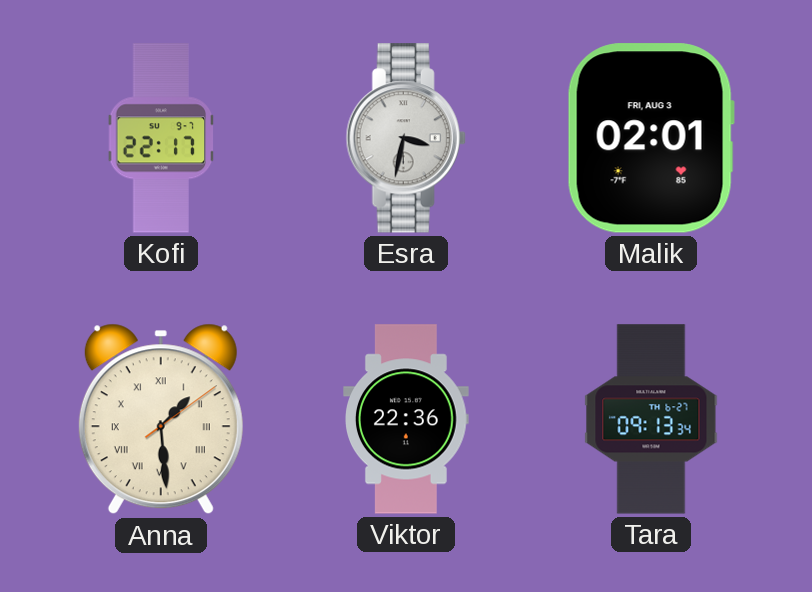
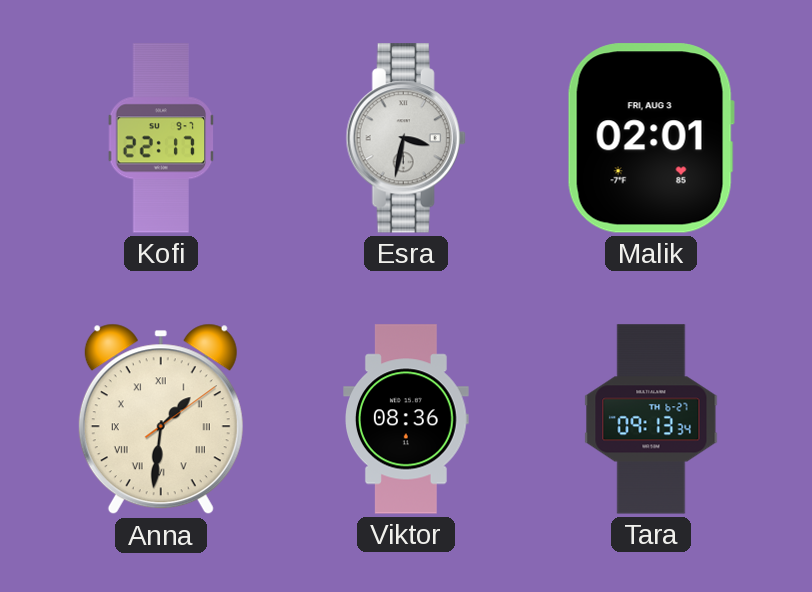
Anna: 1:29 -> 1:31
Viktor: 22:36 -> 08:36
